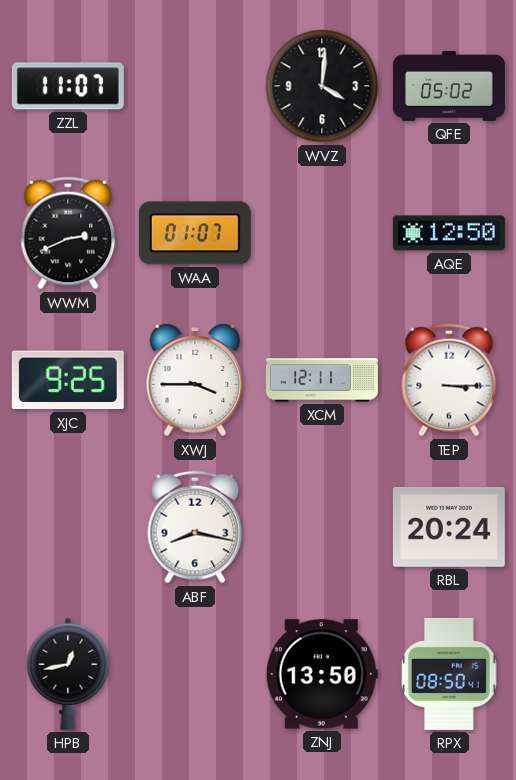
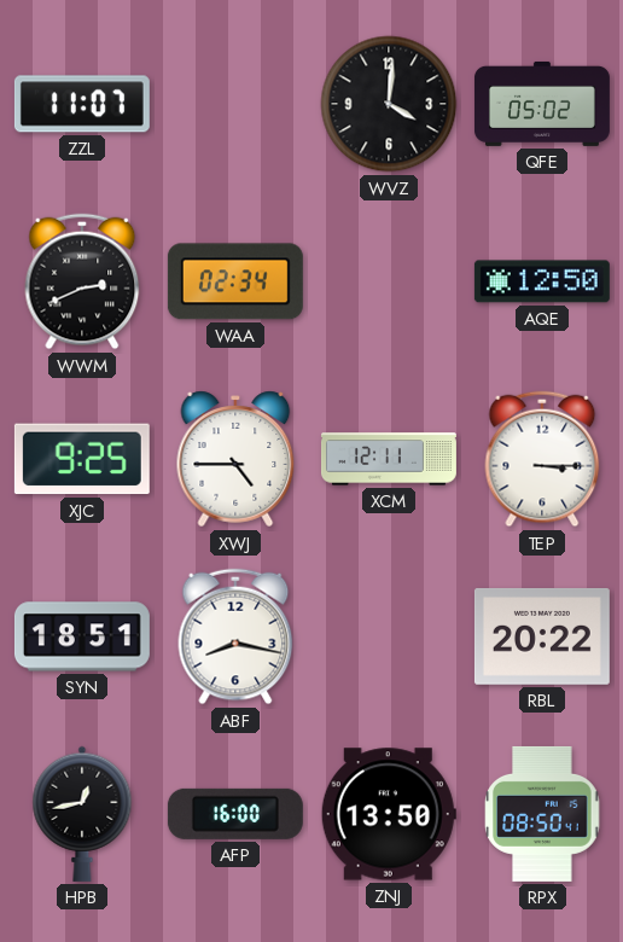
WAA: 01:07 -> 02:34
XWJ: 3:45 -> 4:45
SYN: none -> 18:51
RBL: 20:24 -> 20:22
AFP: none -> 16:00
